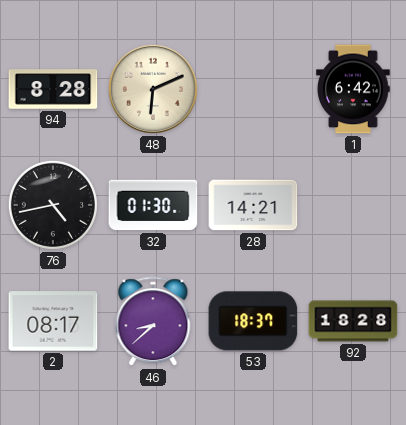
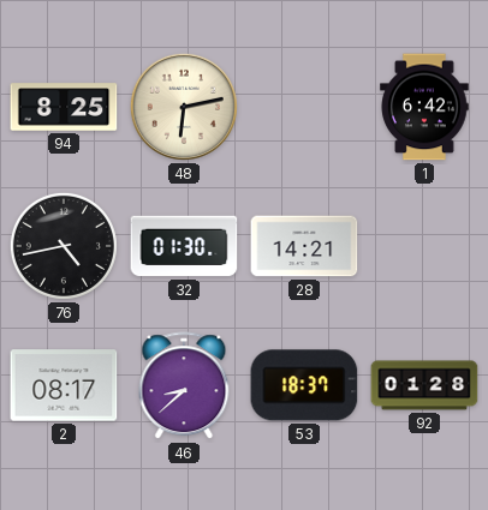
94: 8:28 -> 8:25
48: 6:11 -> 6:13
92: 18:28 -> 01:28
